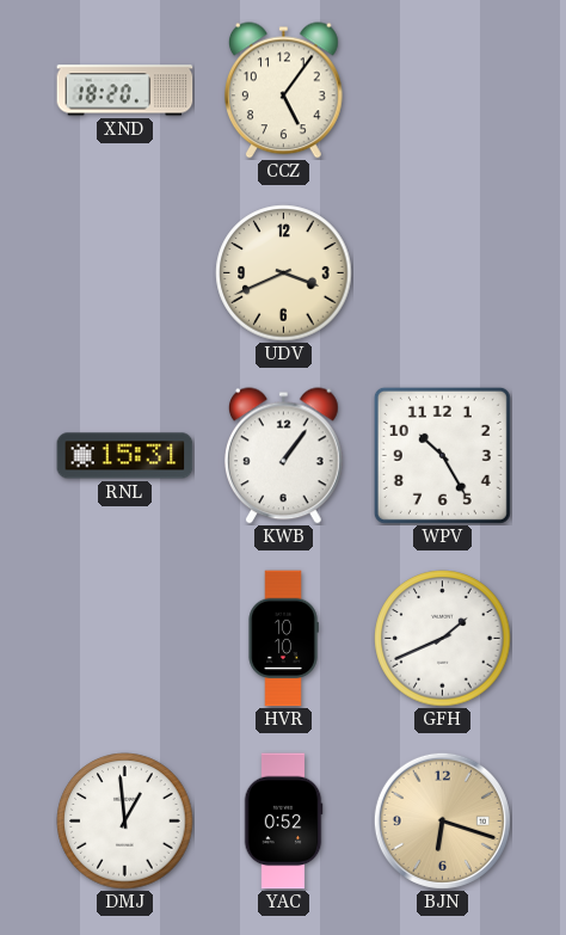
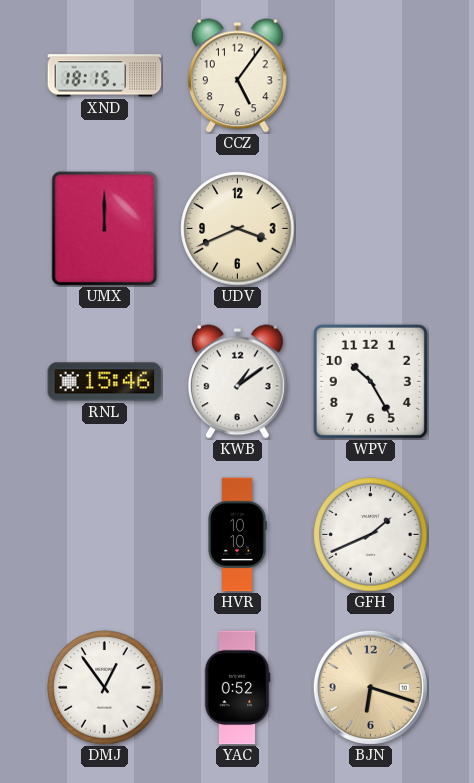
XND: 18:20 -> 18:15
UMX: none -> 12:00
RNL: 15:31 -> 15:46
KWB: 1:06 -> 1:09
DMJ: 12:59 -> 12:54
